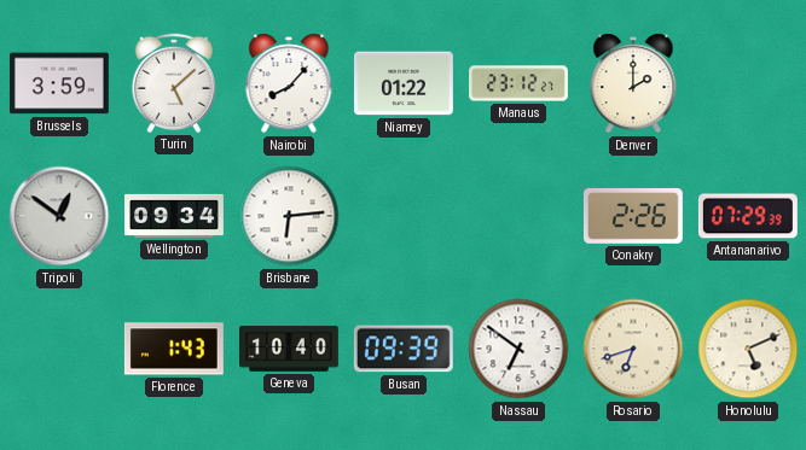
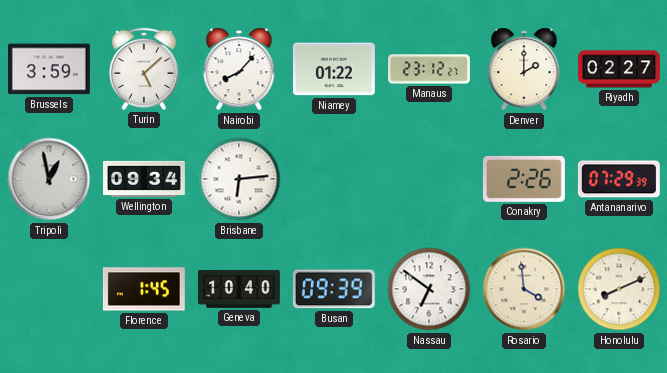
Riyadh: none -> 02:27
Tripoli: 12:51 -> 12:58
Florence: 1:43 -> 1:45
Rosario: 6:42 -> 3:59
Honolulu: 5:11 -> 8:11
